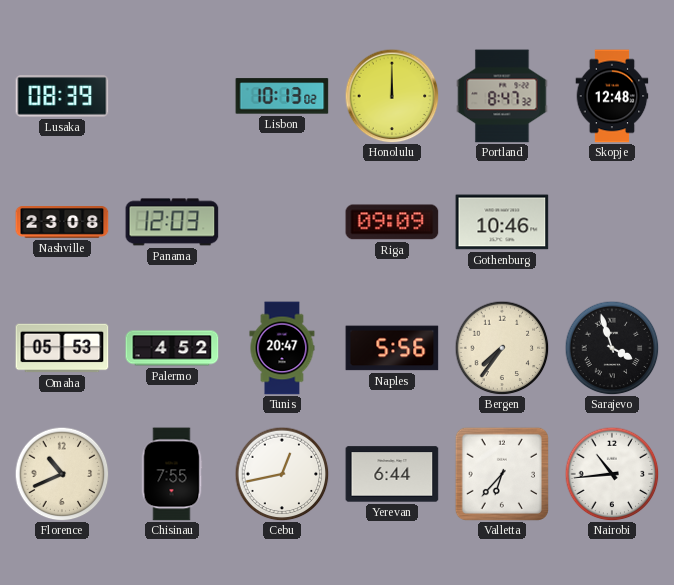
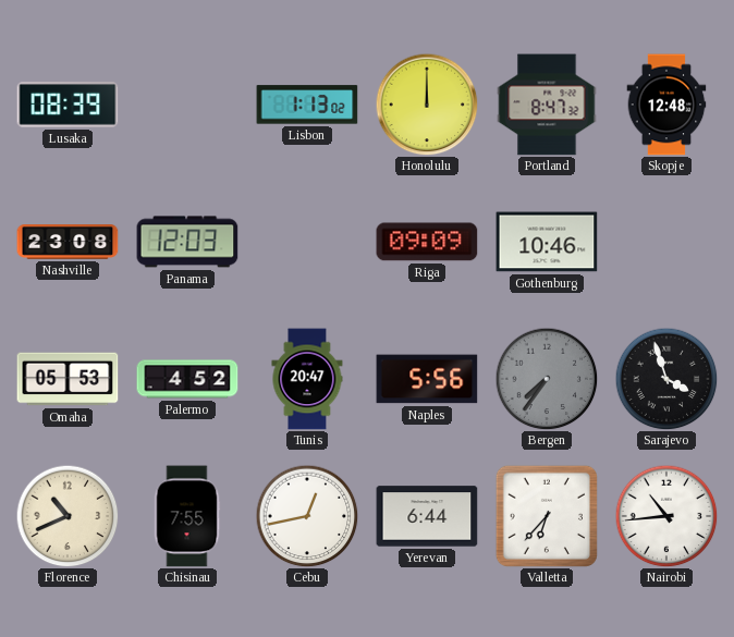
Lisbon: 10:13 -> 1:13
Bergen dial: cream -> grey
